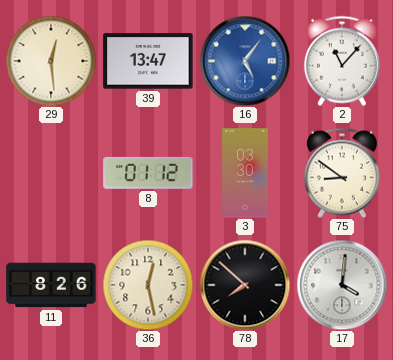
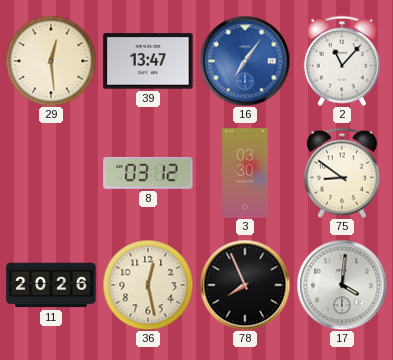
16: 5:06 -> 7:06
8: 01:12 -> 03:12
11: 8:26 -> 20:26
78: 7:52 -> 7:56
